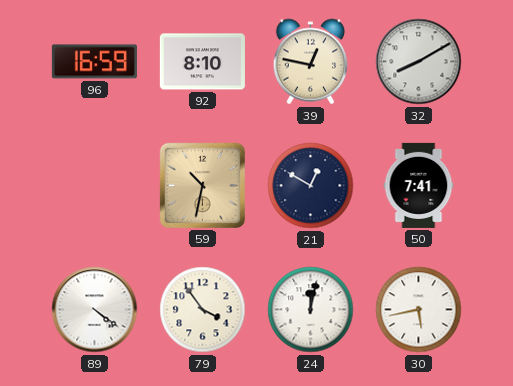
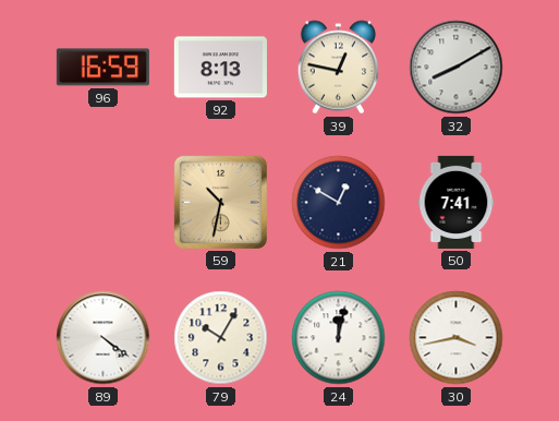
92: 8:10 -> 8:13
79: 3:54 -> 10:05
30: 5:43 -> 3:43
